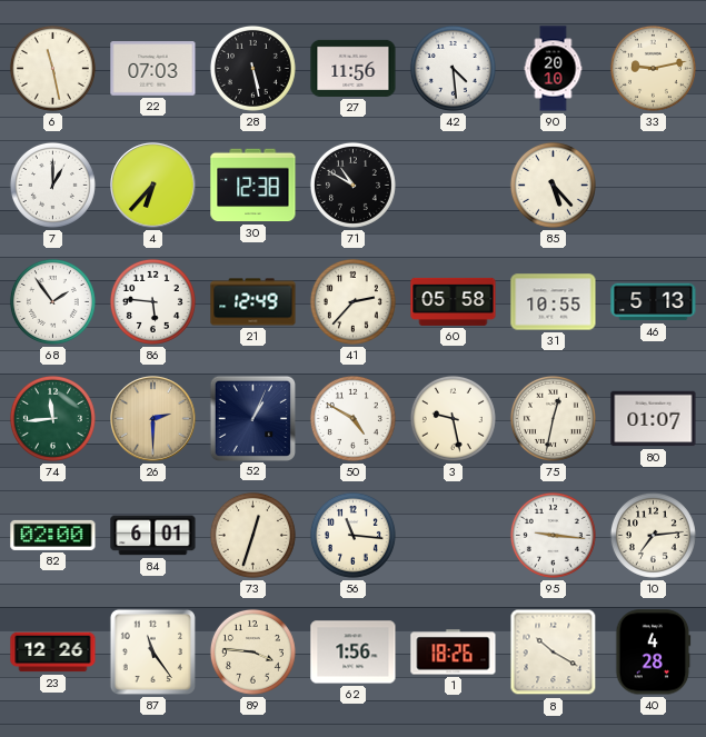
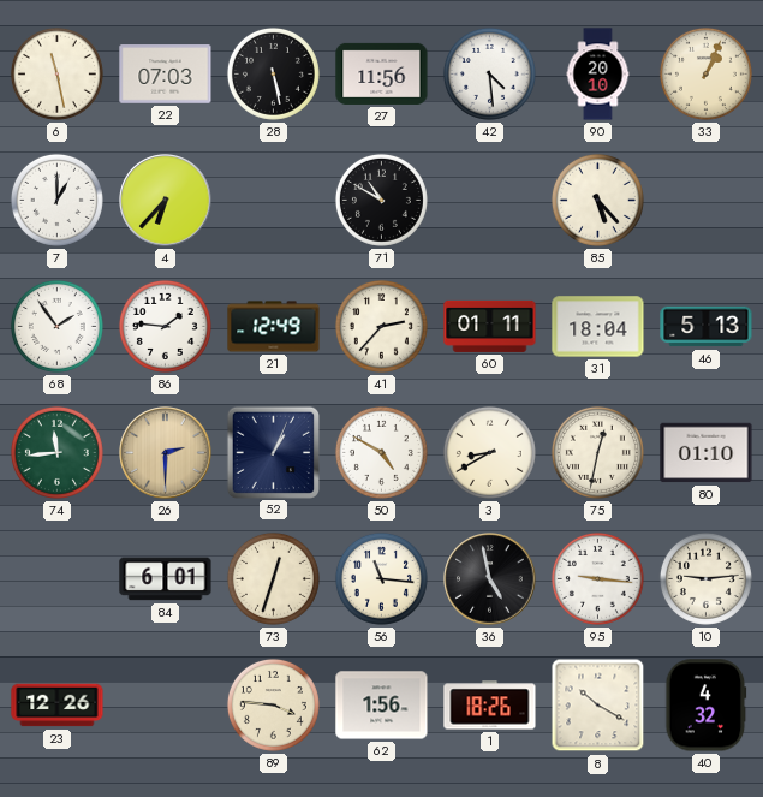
33: 9:13 -> 1:04
30: 12:38 -> none
86: 5:46 -> 1:46
60: 05:58 -> 01:11
31: 10:55 -> 18:04
3: 9:28 -> 8:40
80: 01:07 -> 01:10
82: 02:00 -> none
36: none -> 4:58
10: 7:14 -> 9:14
87: 11:24 -> none
40: 4:28 -> 4:32
